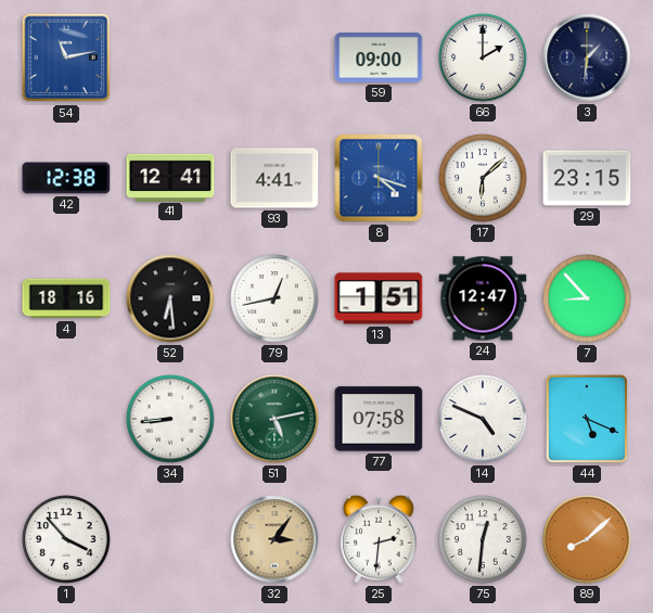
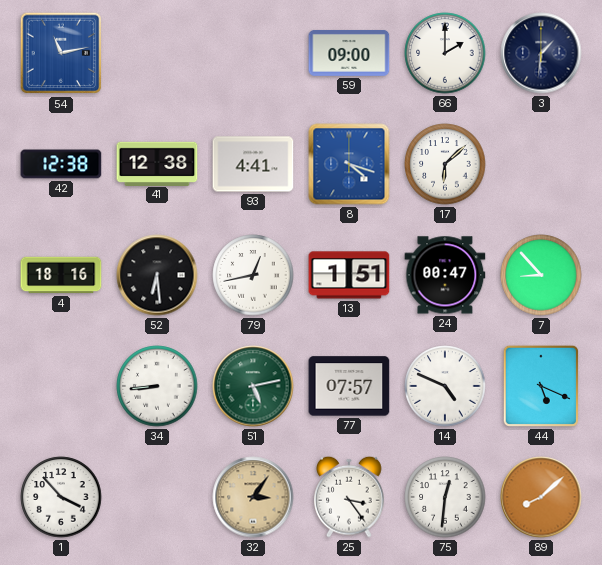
41: 12:41 -> 12:38
29: 23:15 -> none
24: 12:47 -> 00:47
77: 07:58 -> 07:57
25: 2:31 -> 3:24
